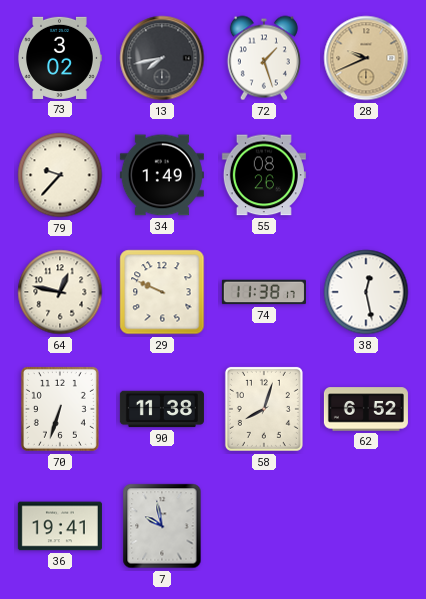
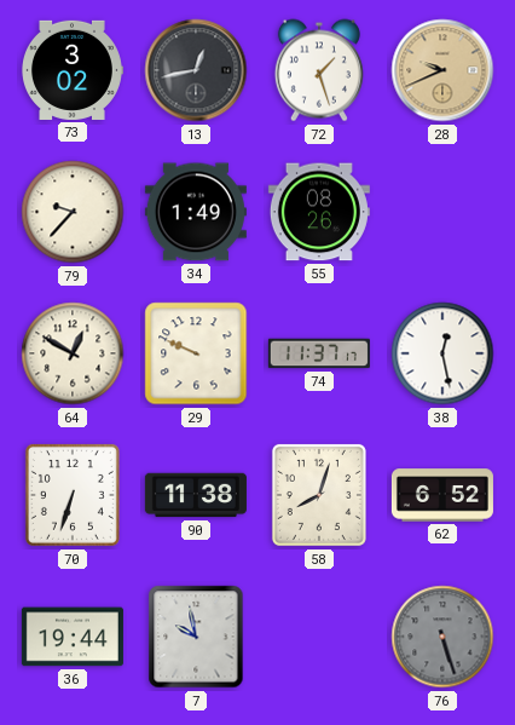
13: 7:43 -> 12:43
64: 12:47 -> 12:50
74: 11:38 -> 11:37
36: 19:41 -> 19:44
76: none -> 5:27
